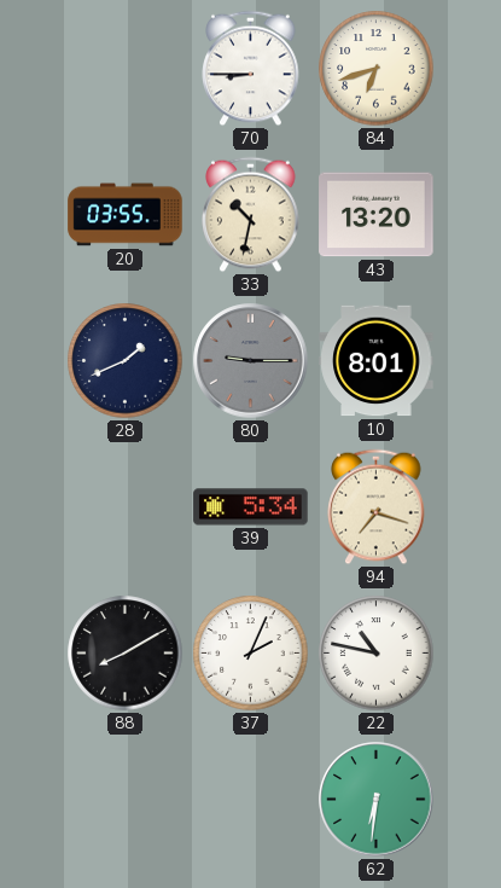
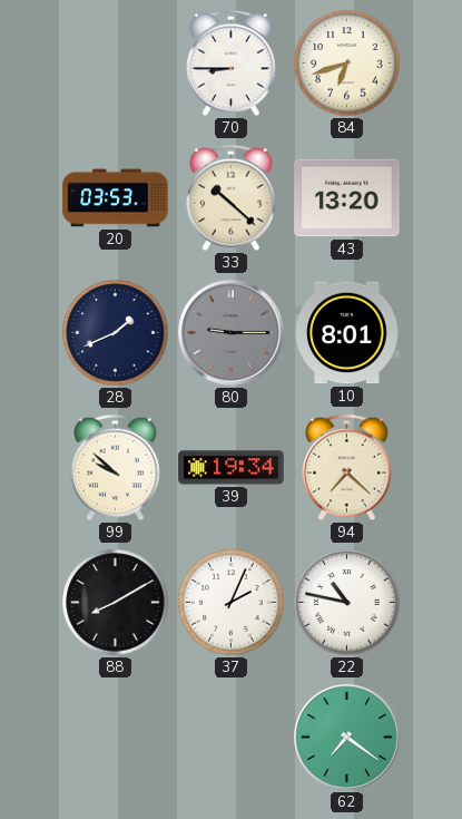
20: 03:55 -> 03:53
33: 10:32 -> 10:22
99: none -> 9:52
39: 5:34 -> 19:34
94: 7:18 -> 7:22
62: 6:31 -> 7:21
